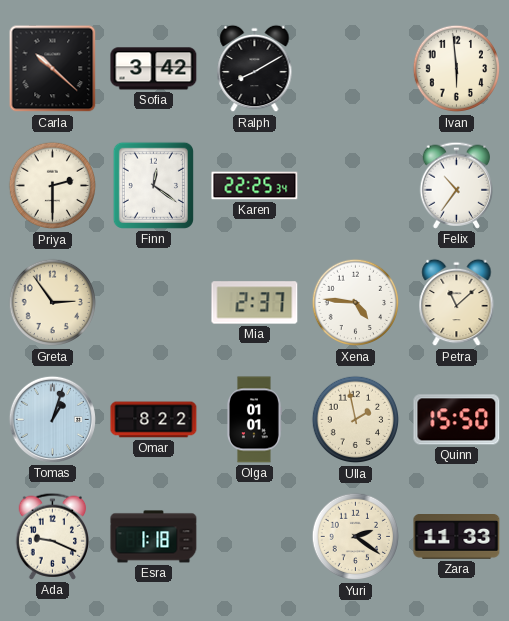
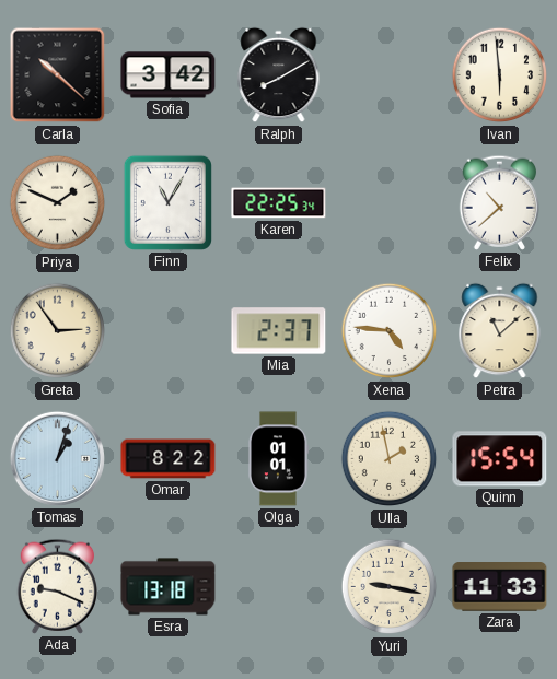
Priya: 2:30 -> 1:49
Finn: 12:21 -> 11:05
Felix: 10:36 -> 10:38
Quinn: 15:50 -> 15:54
Esra: 1:18 -> 13:18
Yuri: 2:21 -> 9:17
